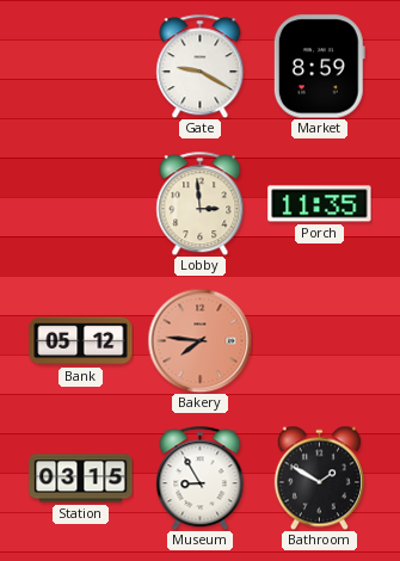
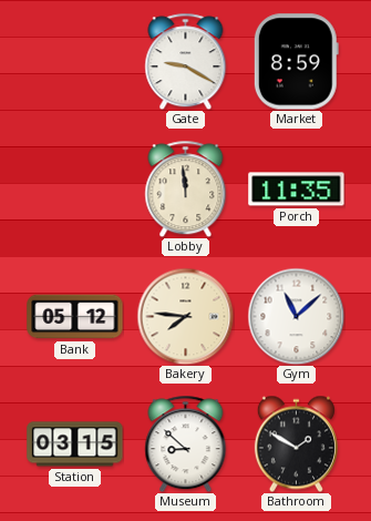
Lobby: 2:59 -> 11:59
Bakery dial: salmon -> cream
Gym: none -> 11:08
Museum: 8:55 -> 8:52
